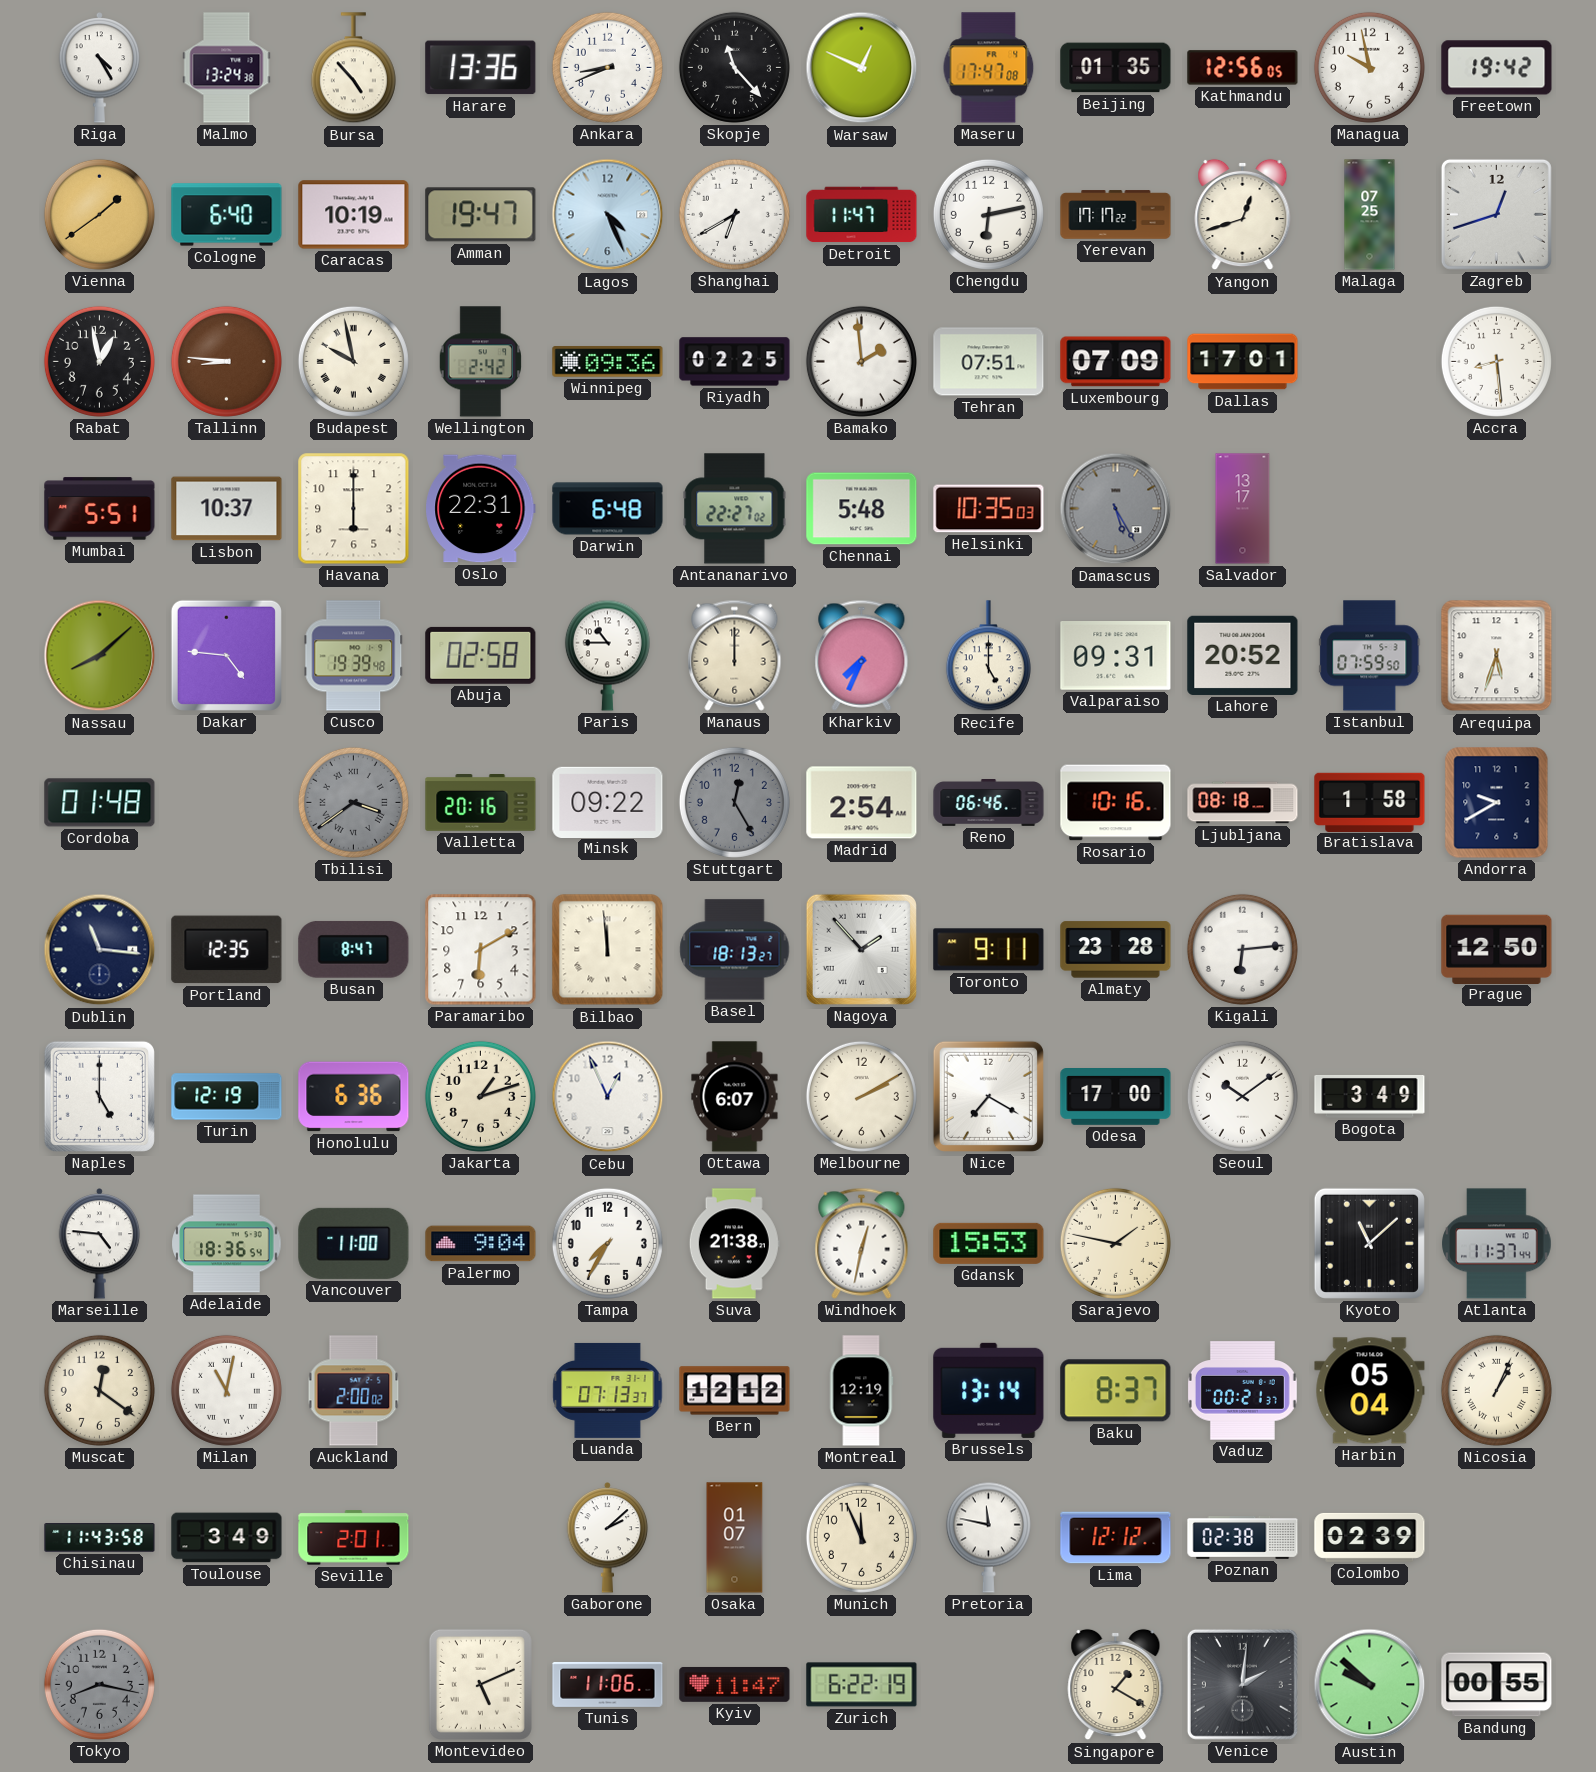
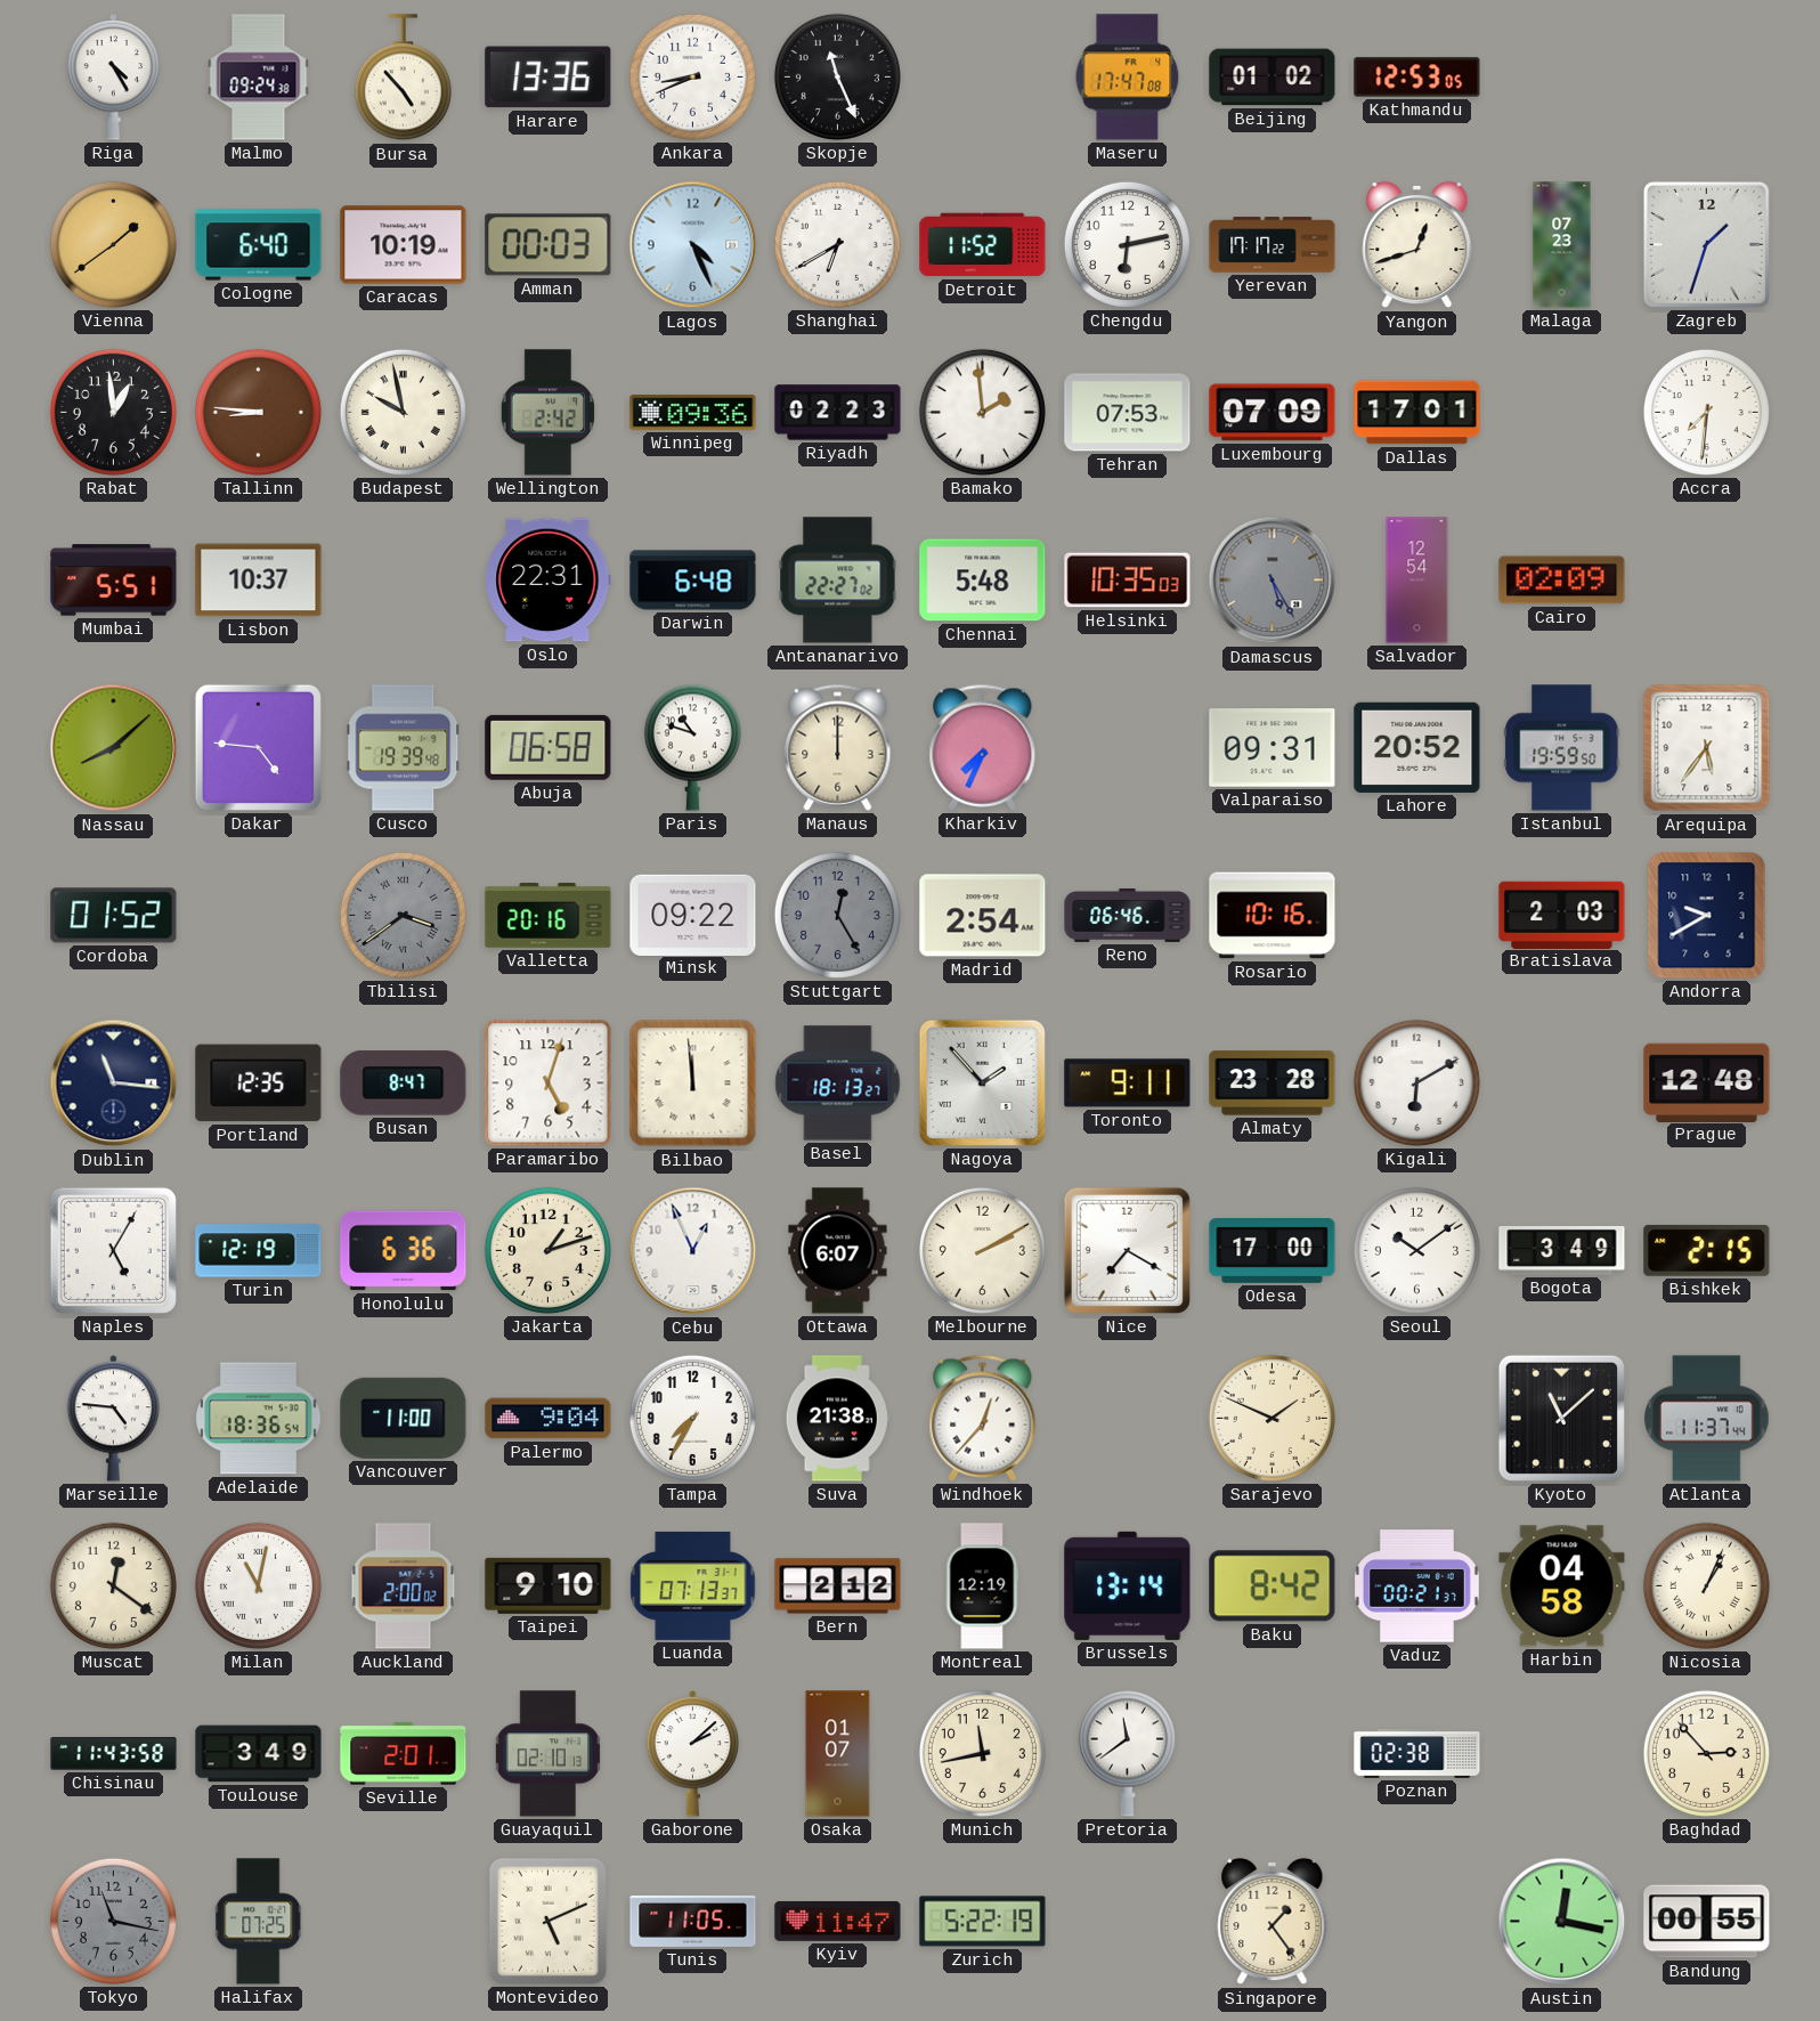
Malmo: 13:24 -> 09:24
Skopje: 11:23 -> 11:26
Warsaw: 12:49 -> none
Beijing: 01:35 -> 01:02
Kathmandu: 12:56 -> 12:53
Managua: 9:58 -> none
Freetown: 19:42 -> none
Amman: 19:47 -> 00:03
Detroit: 11:47 -> 11:52
Malaga: 07:25 -> 07:23
Zagreb: 12:42 -> 1:33
Rabat: 12:58 -> 12:59
Riyadh: 02:25 -> 02:23
Tehran: 07:51 -> 07:53
Accra: 8:29 -> 7:31
Havana: 6:00 -> none
Salvador: 13:17 -> 12:54
Cairo: none -> 02:09
Abuja: 02:58 -> 06:58
Paris: 10:45 -> 10:48
Recife: 5:00 -> none
Istanbul: 07:59 -> 19:59
Arequipa: 5:33 -> 5:36
Cordoba: 01:48 -> 01:52
Ljubljana: 08:18 -> none
Bratislava: 1:58 -> 2:03
Paramaribo: 6:10 -> 5:03
Kigali: 6:14 -> 6:10
Prague: 12:50 -> 12:48
Naples: 5:00 -> 5:05
Bishkek: none -> 2:15
Windhoek: 12:32 -> 12:37
Gdansk: 15:53 -> none
Sarajevo: 1:47 -> 1:49
Taipei: none -> 9:10
Bern: 12:12 -> 2:12
Baku: 8:37 -> 8:42
Harbin: 05:04 -> 04:58
Guayaquil: none -> 02:10
Munich: 11:56 -> 11:43
Pretoria: 11:47 -> 11:39
Lima: 12:12 -> none
Colombo: 02:39 -> none
Baghdad: none -> 2:53
Tokyo: 8:17 -> 11:17
Halifax: none -> 07:25
Tunis: 11:06 -> 11:05
Zurich: 6:22 -> 5:22
Singapore: 1:20 -> 1:24
Venice: 2:01 -> none
Austin: 9:52 -> 12:17
